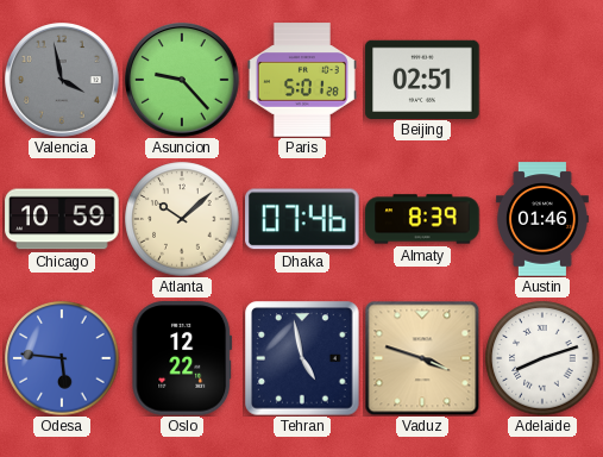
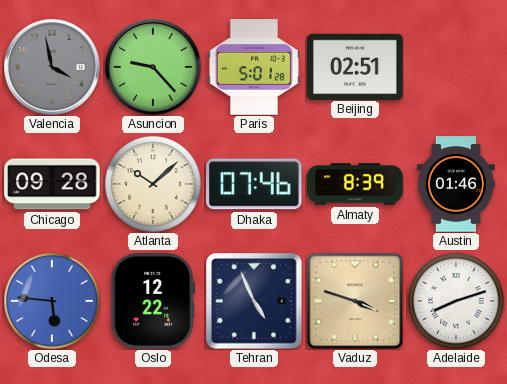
Chicago: 10:59 -> 09:28
Tehran: 4:58 -> 4:56
